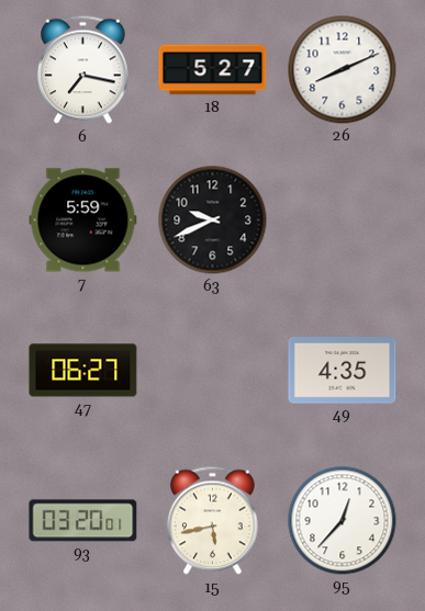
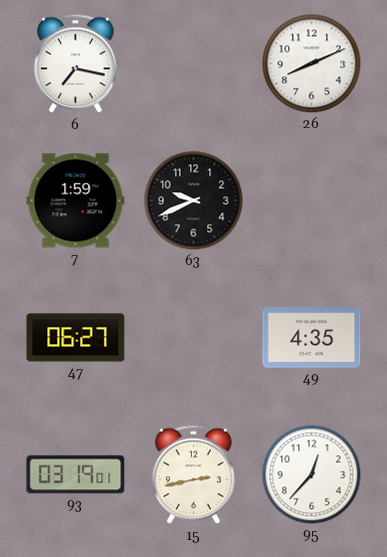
18: 5:27 -> none
7: 5:59 -> 1:59
93: 03:20 -> 03:19
15: 5:43 -> 2:43
